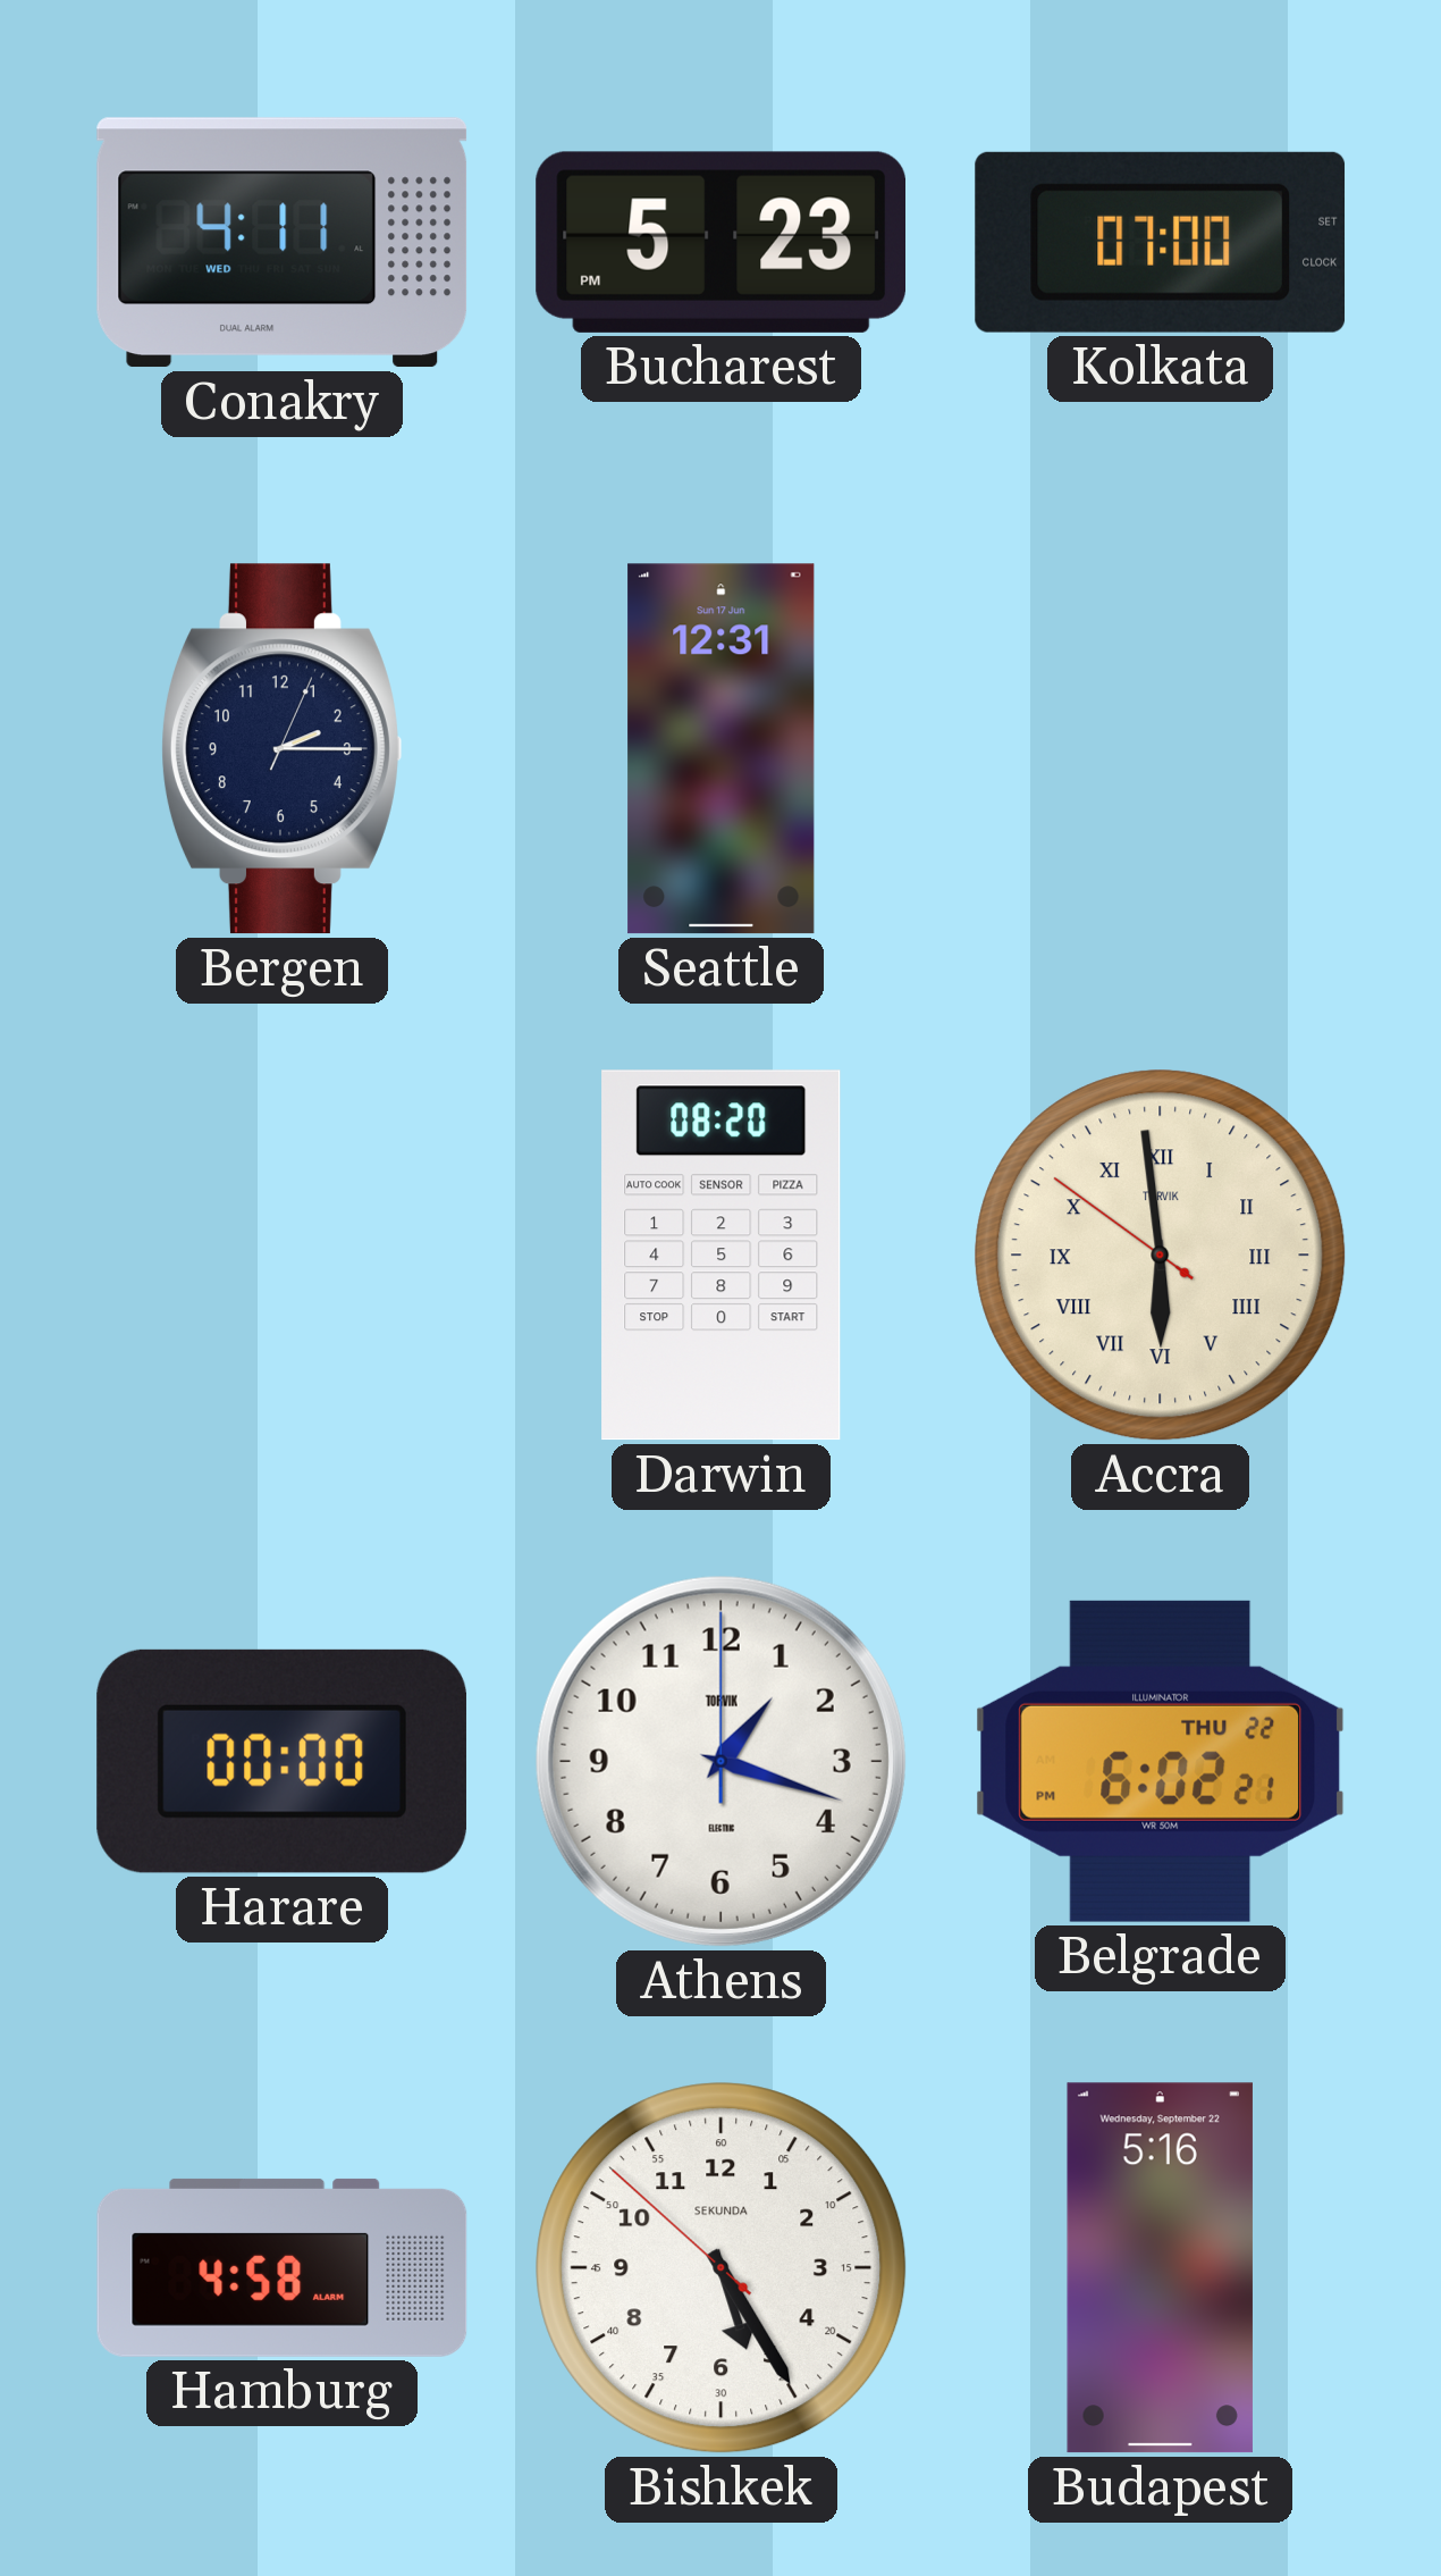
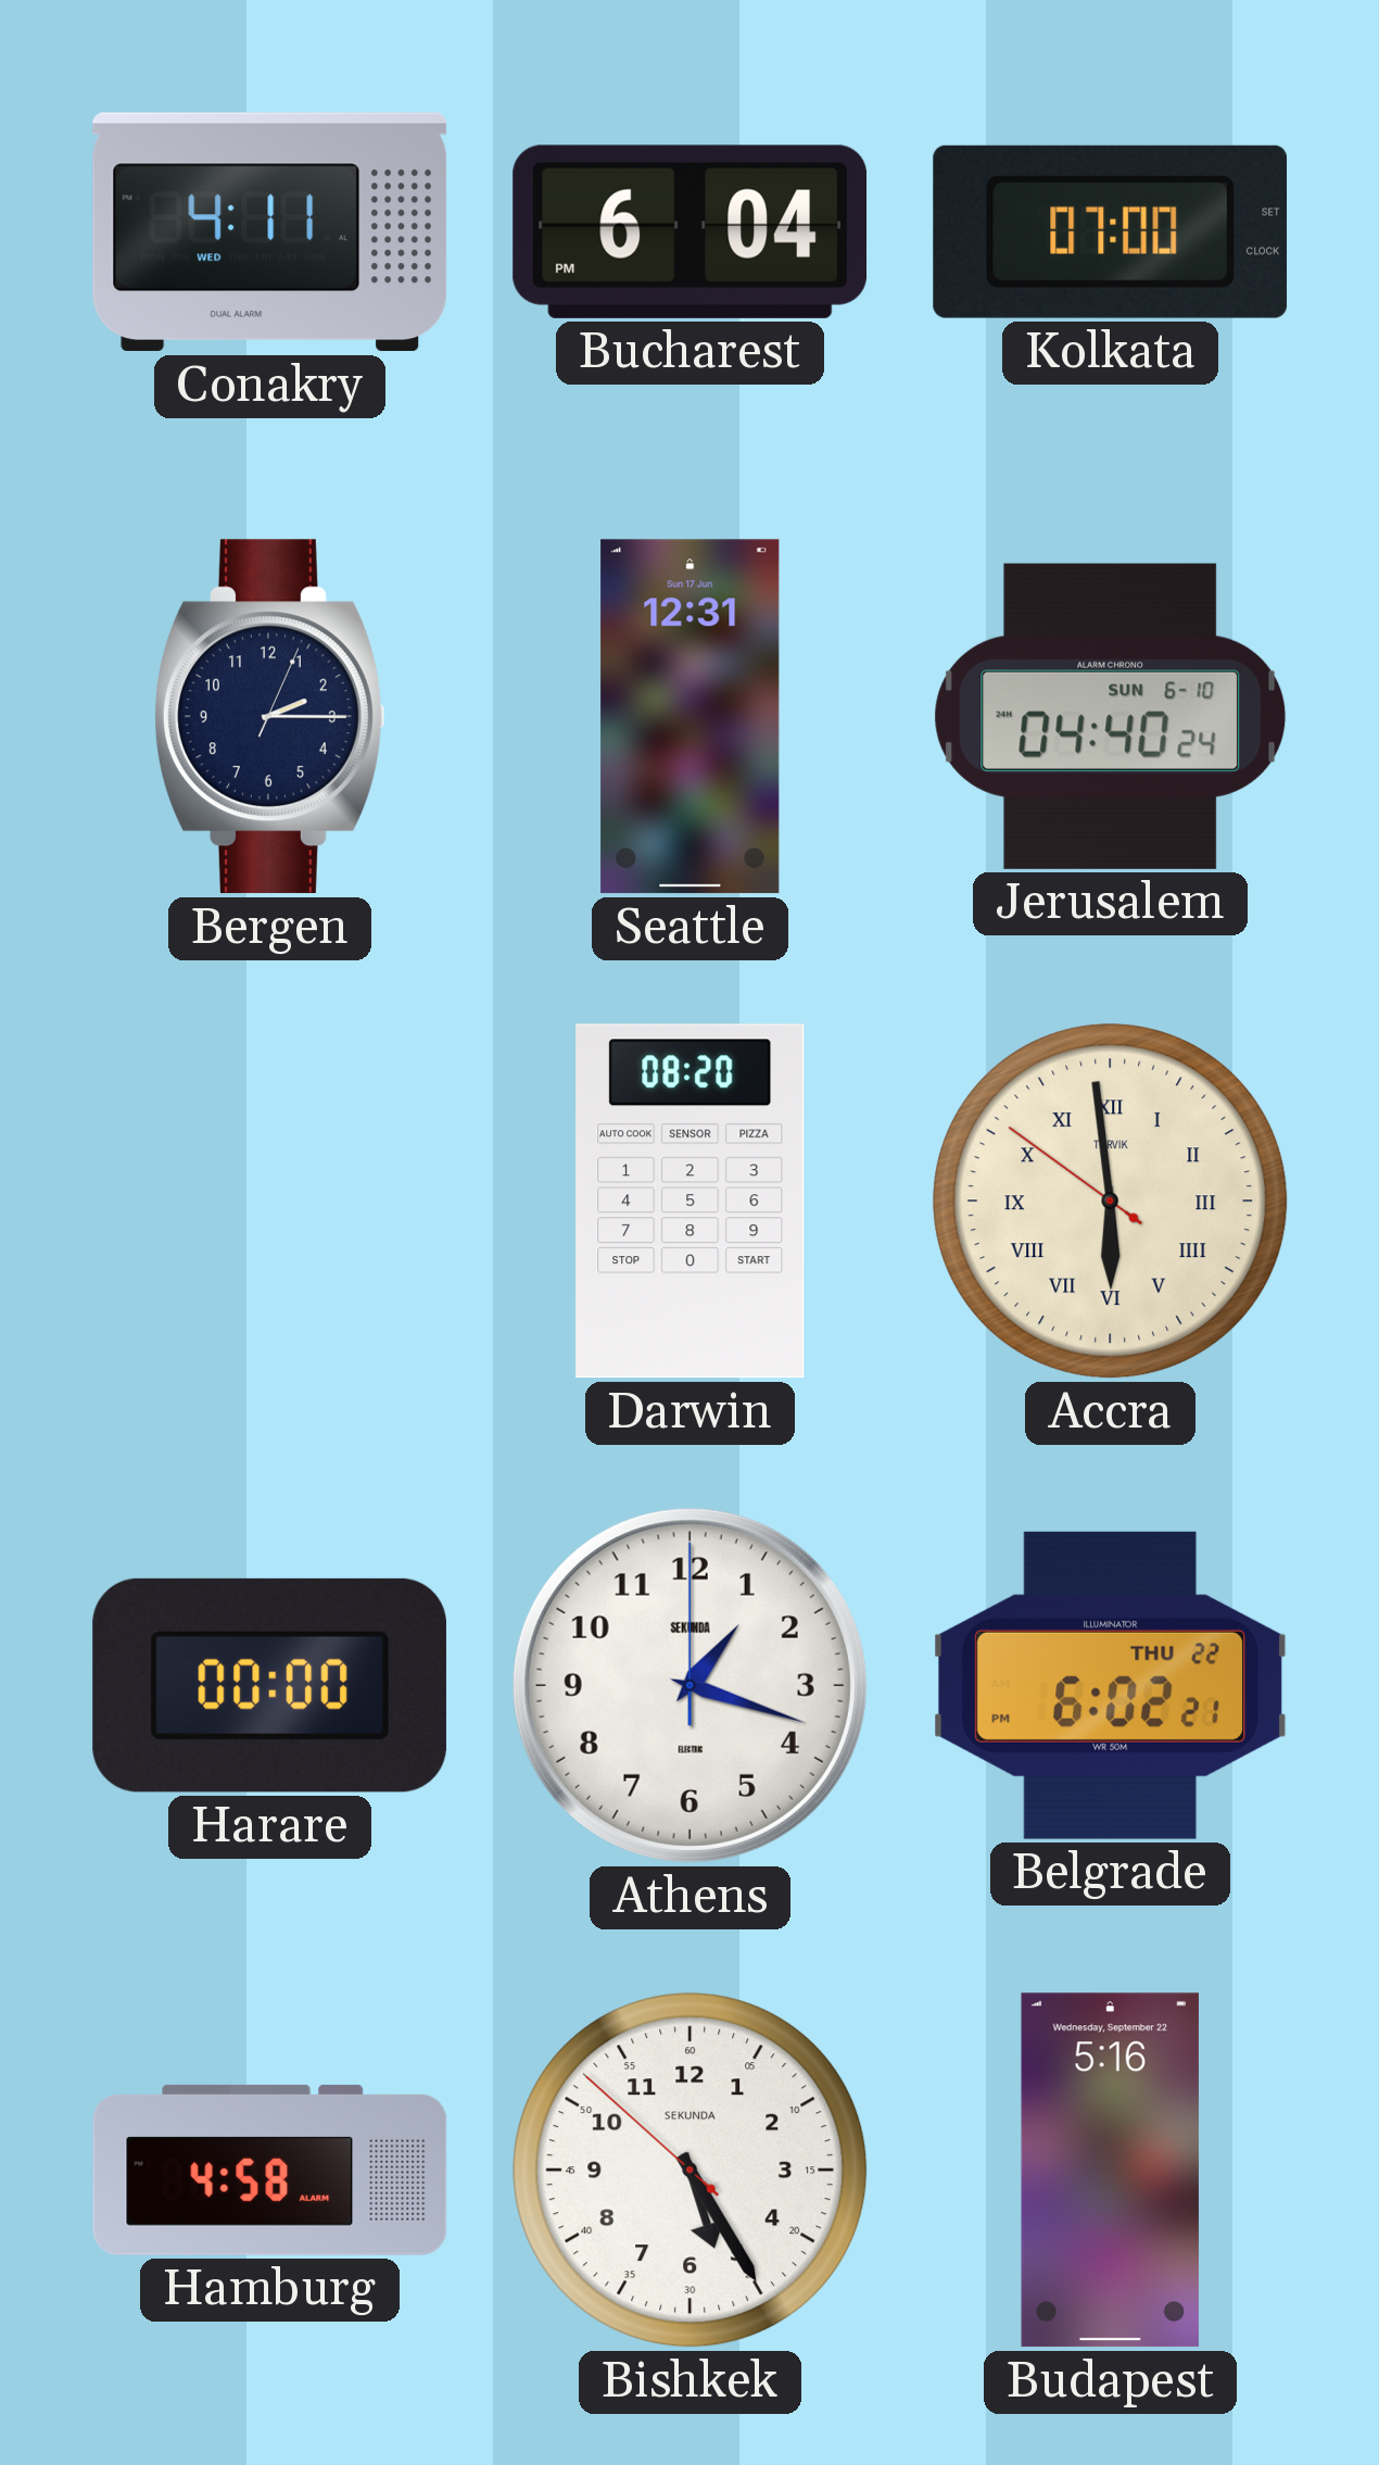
Bucharest: 5:23 -> 6:04
Jerusalem: none -> 04:40
Athens brand: TORVIK -> SEKUNDA
